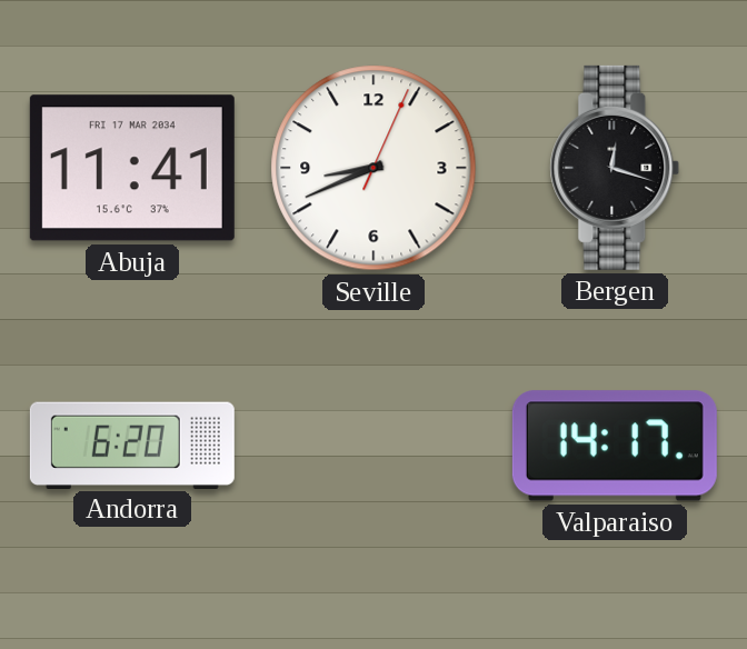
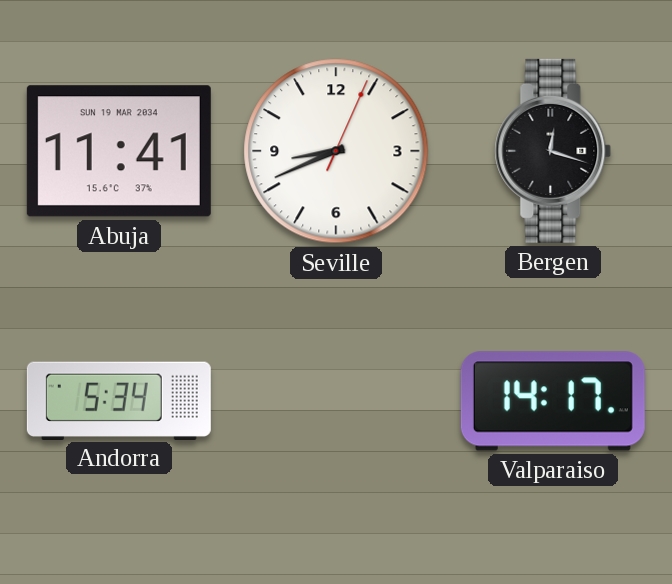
Abuja date: FRI 17 MAR 2034 -> SUN 19 MAR 2034
Andorra: 6:20 -> 5:34
